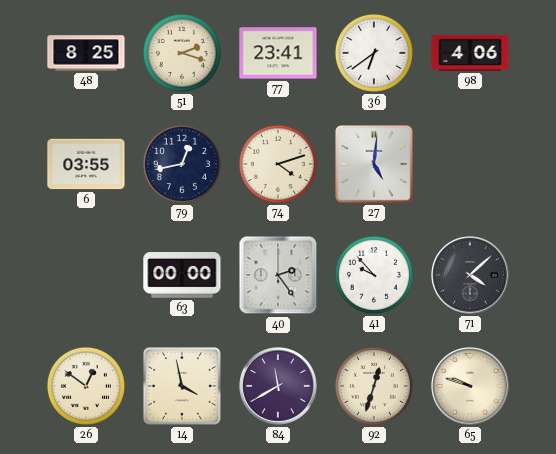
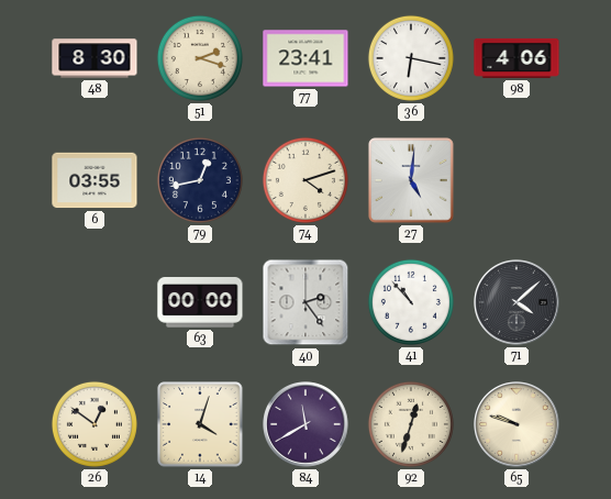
48: 8:25 -> 8:30
36: 6:39 -> 6:17
41: 9:53 -> 10:53
14: 3:58 -> 4:03
